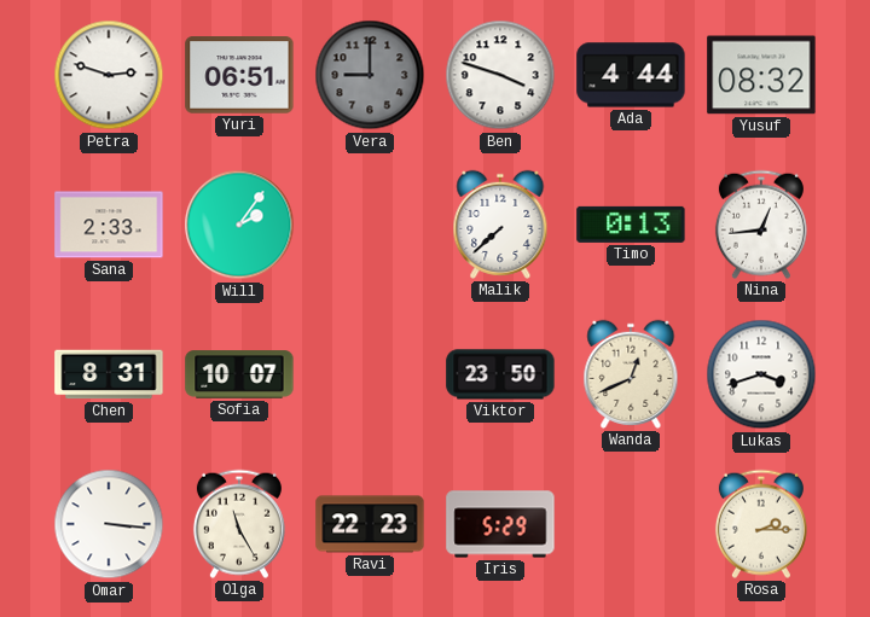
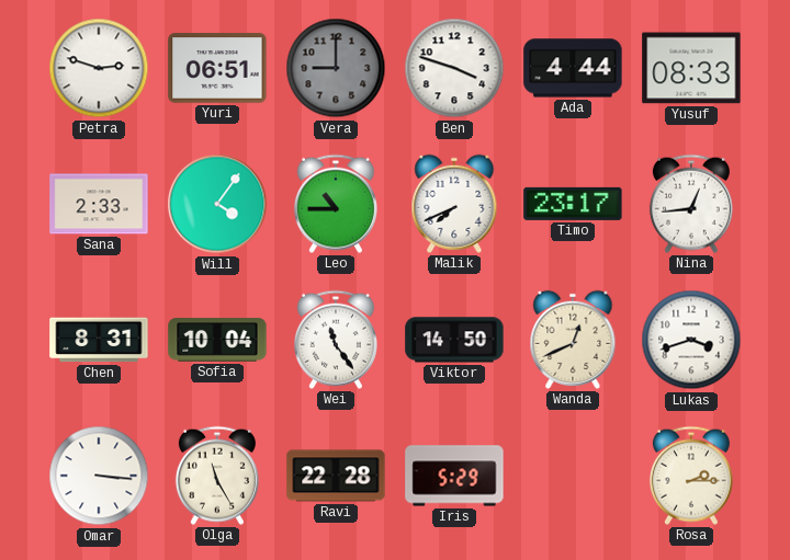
Yusuf: 08:32 -> 08:33
Will: 2:06 -> 4:06
Leo: none -> 10:45
Malik: 7:38 -> 7:41
Timo: 0:13 -> 23:17
Sofia: 10:07 -> 10:04
Wei: none -> 11:24
Viktor: 23:50 -> 14:50
Ravi: 22:23 -> 22:28
